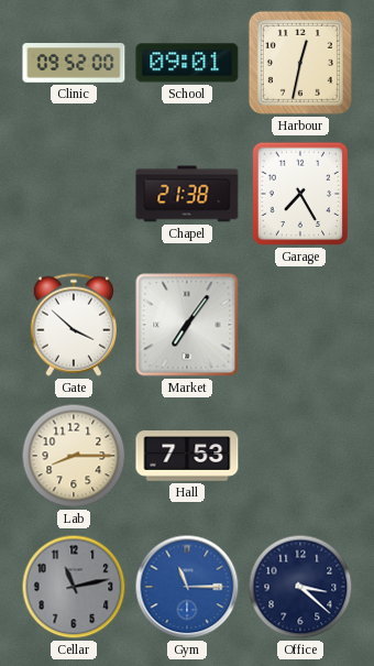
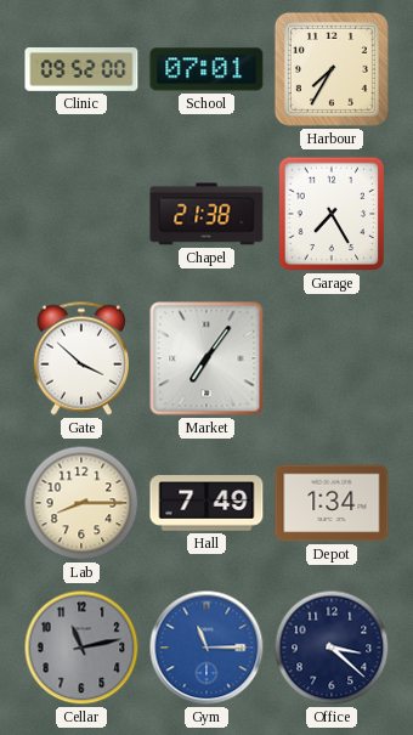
School: 09:01 -> 07:01
Harbour: 12:32 -> 7:35
Hall: 7:53 -> 7:49
Depot: none -> 1:34
